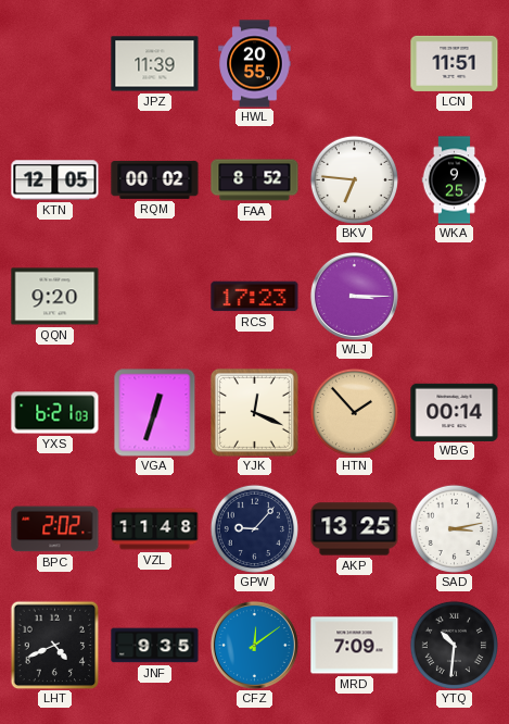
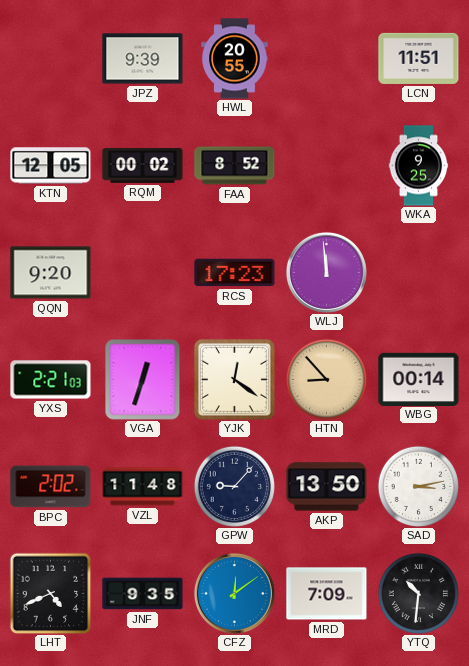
JPZ: 11:39 -> 9:39
BKV: 6:46 -> none
WLJ: 3:15 -> 11:59
YXS: 6:21 -> 2:21
YJK: 12:19 -> 12:21
HTN: 1:53 -> 8:53
AKP: 13:25 -> 13:50
